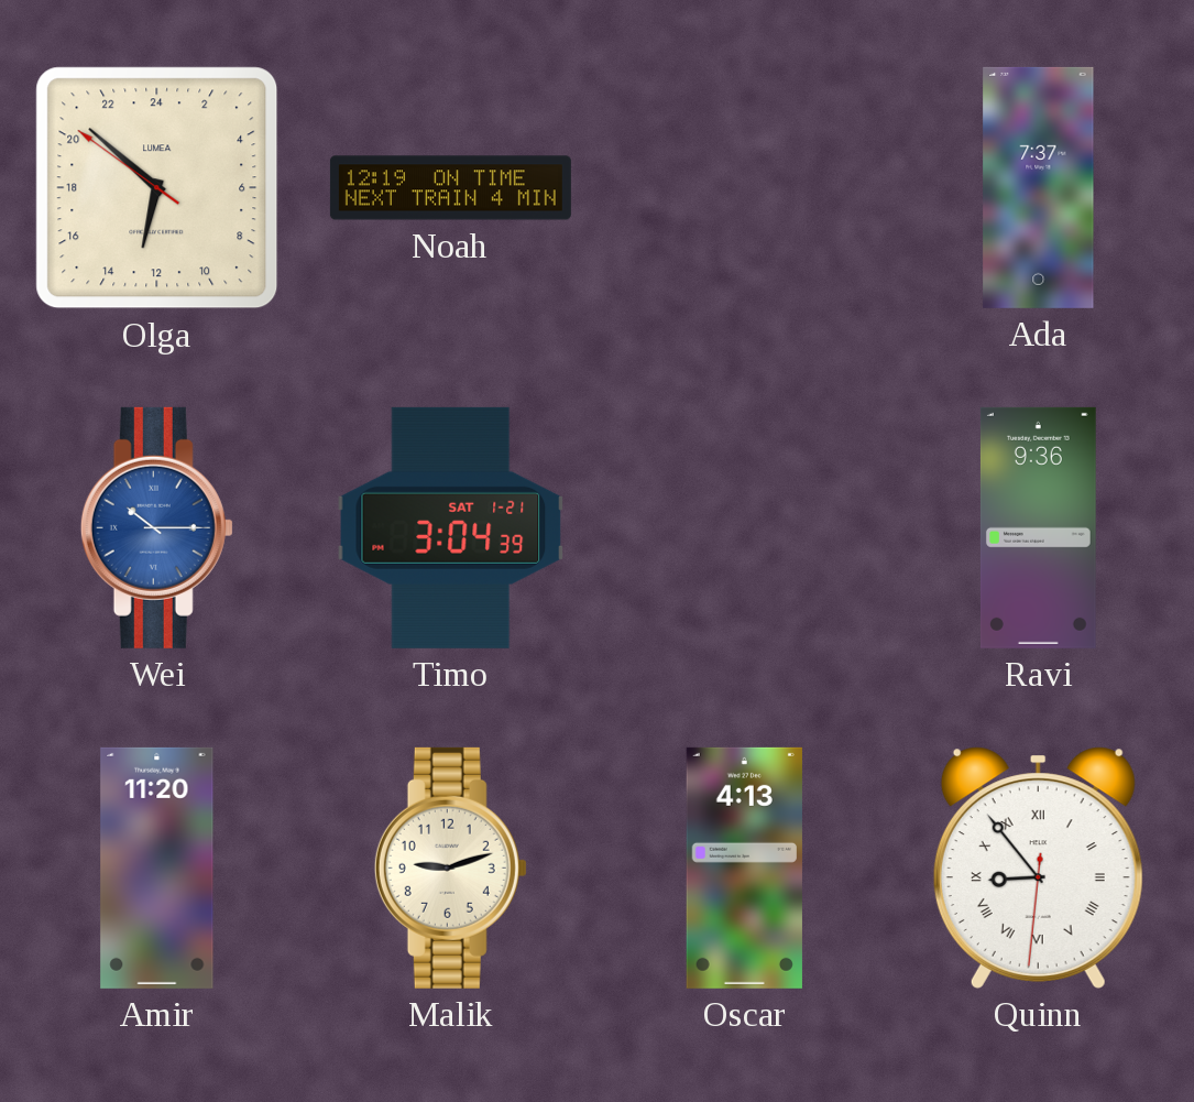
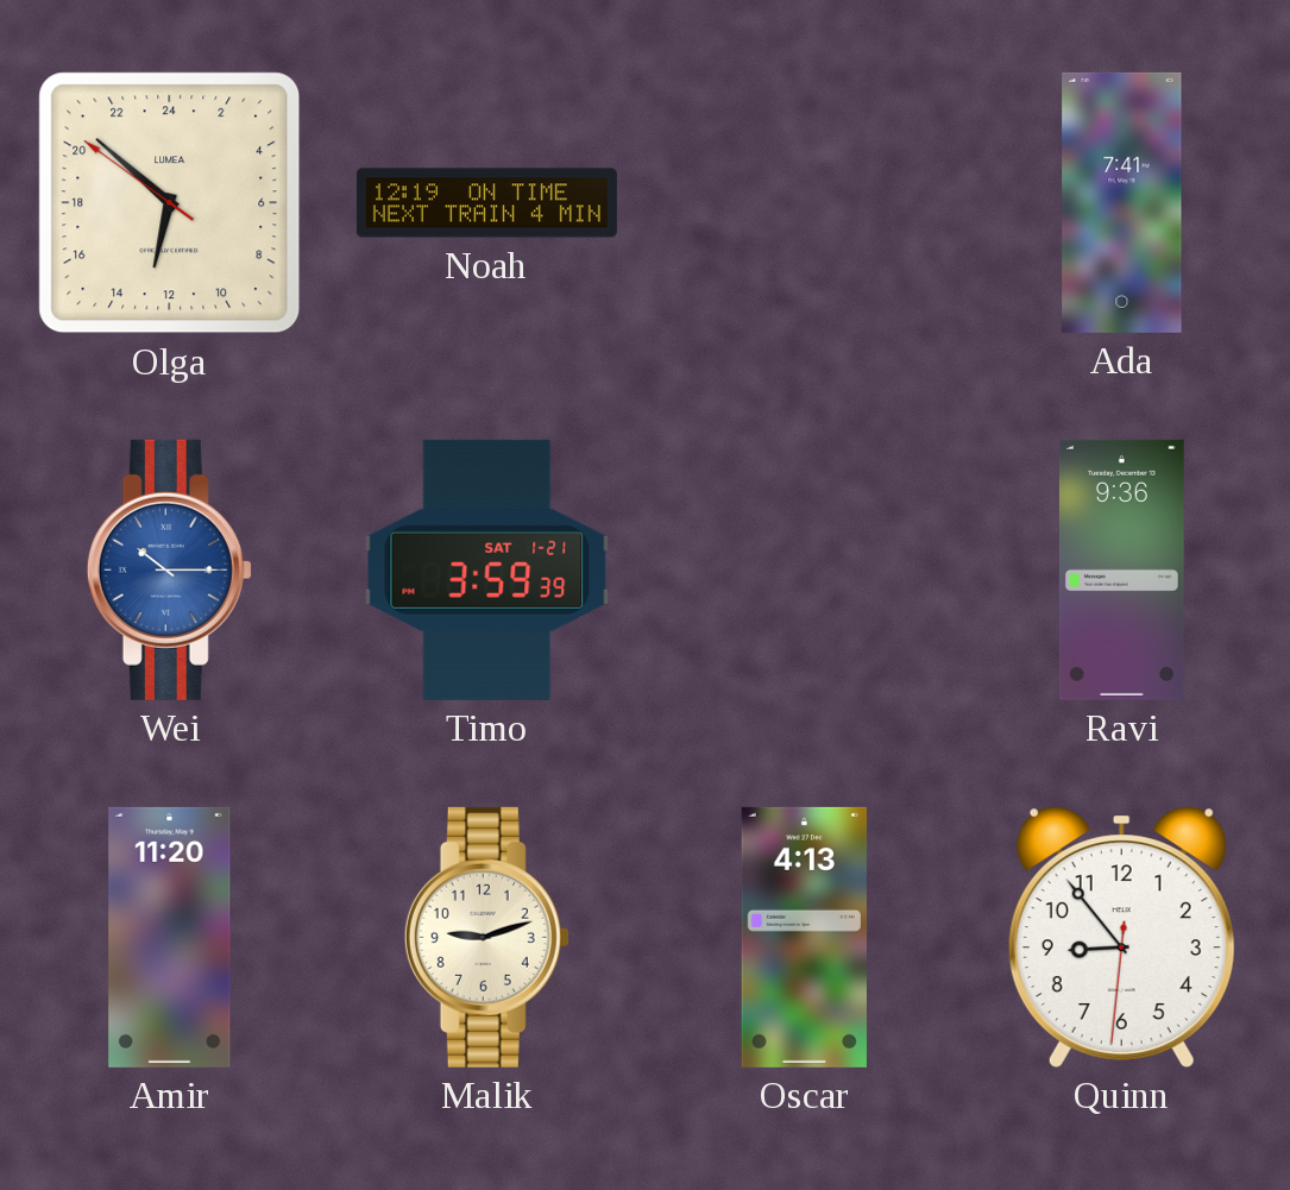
Ada: 7:37 -> 7:41
Timo: 3:04 -> 3:59
Quinn numerals: Roman -> Arabic
